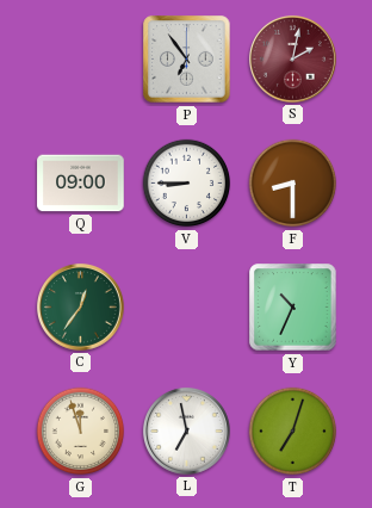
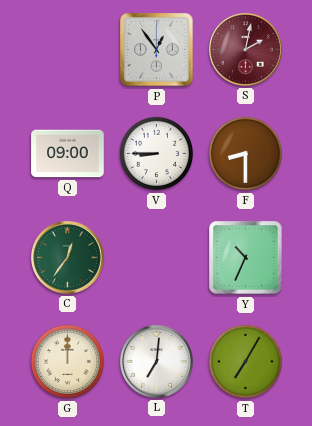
P: 6:54 -> 12:54
G: 11:57 -> 12:00
L: 6:58 -> 7:01
T: 7:03 -> 7:05
